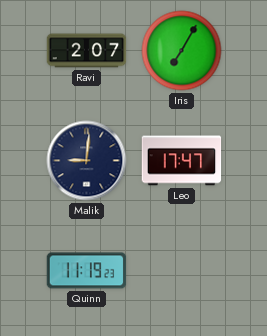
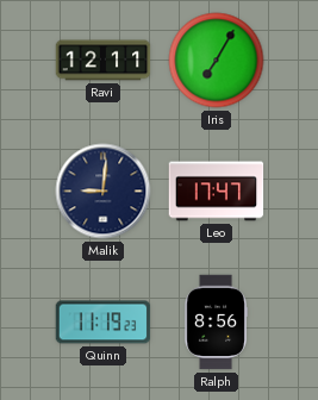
Ravi: 2:07 -> 12:11
Ralph: none -> 8:56
